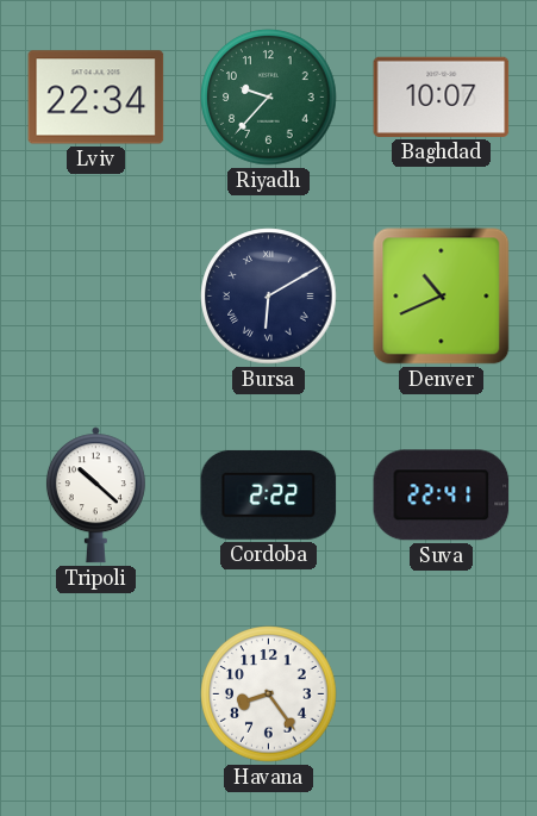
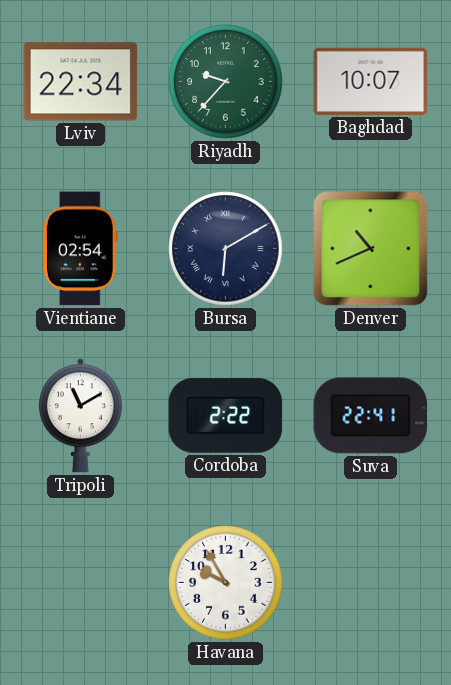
Vientiane: none -> 02:54
Tripoli: 10:22 -> 11:10
Havana: 8:24 -> 9:55
